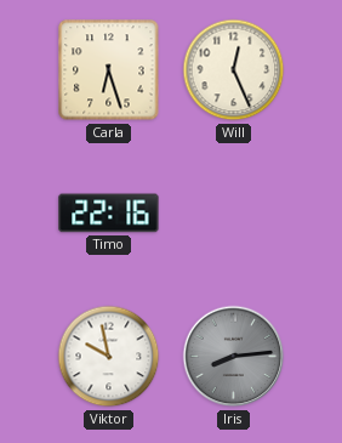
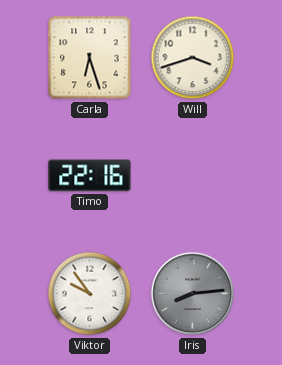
Will: 12:26 -> 3:42
Viktor: 9:58 -> 9:54
